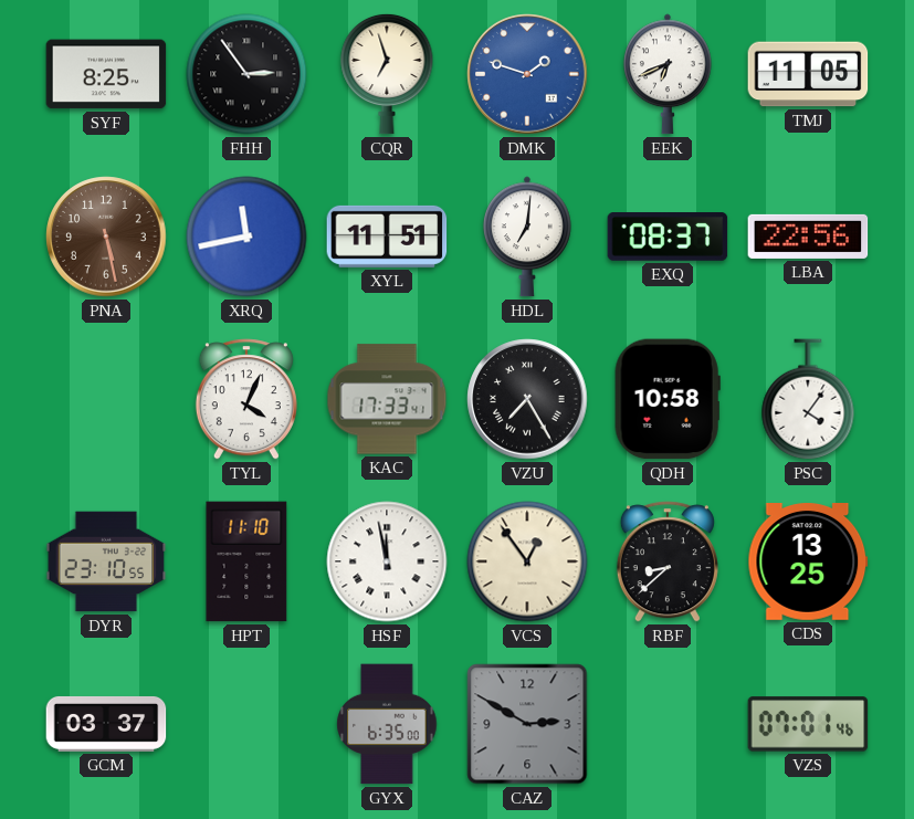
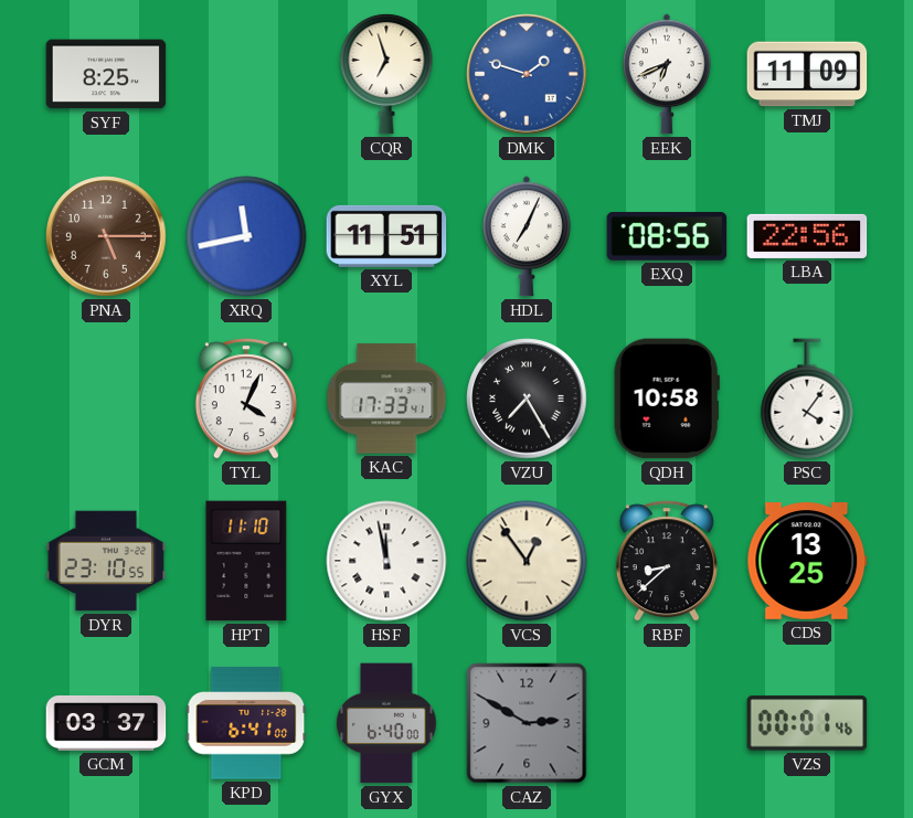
FHH: 2:54 -> none
TMJ: 11:05 -> 11:09
PNA: 5:28 -> 5:15
HDL: 7:01 -> 7:04
EXQ: 08:37 -> 08:56
KPD: none -> 6:41
GYX: 6:35 -> 6:40
VZS: 07:01 -> 00:01
